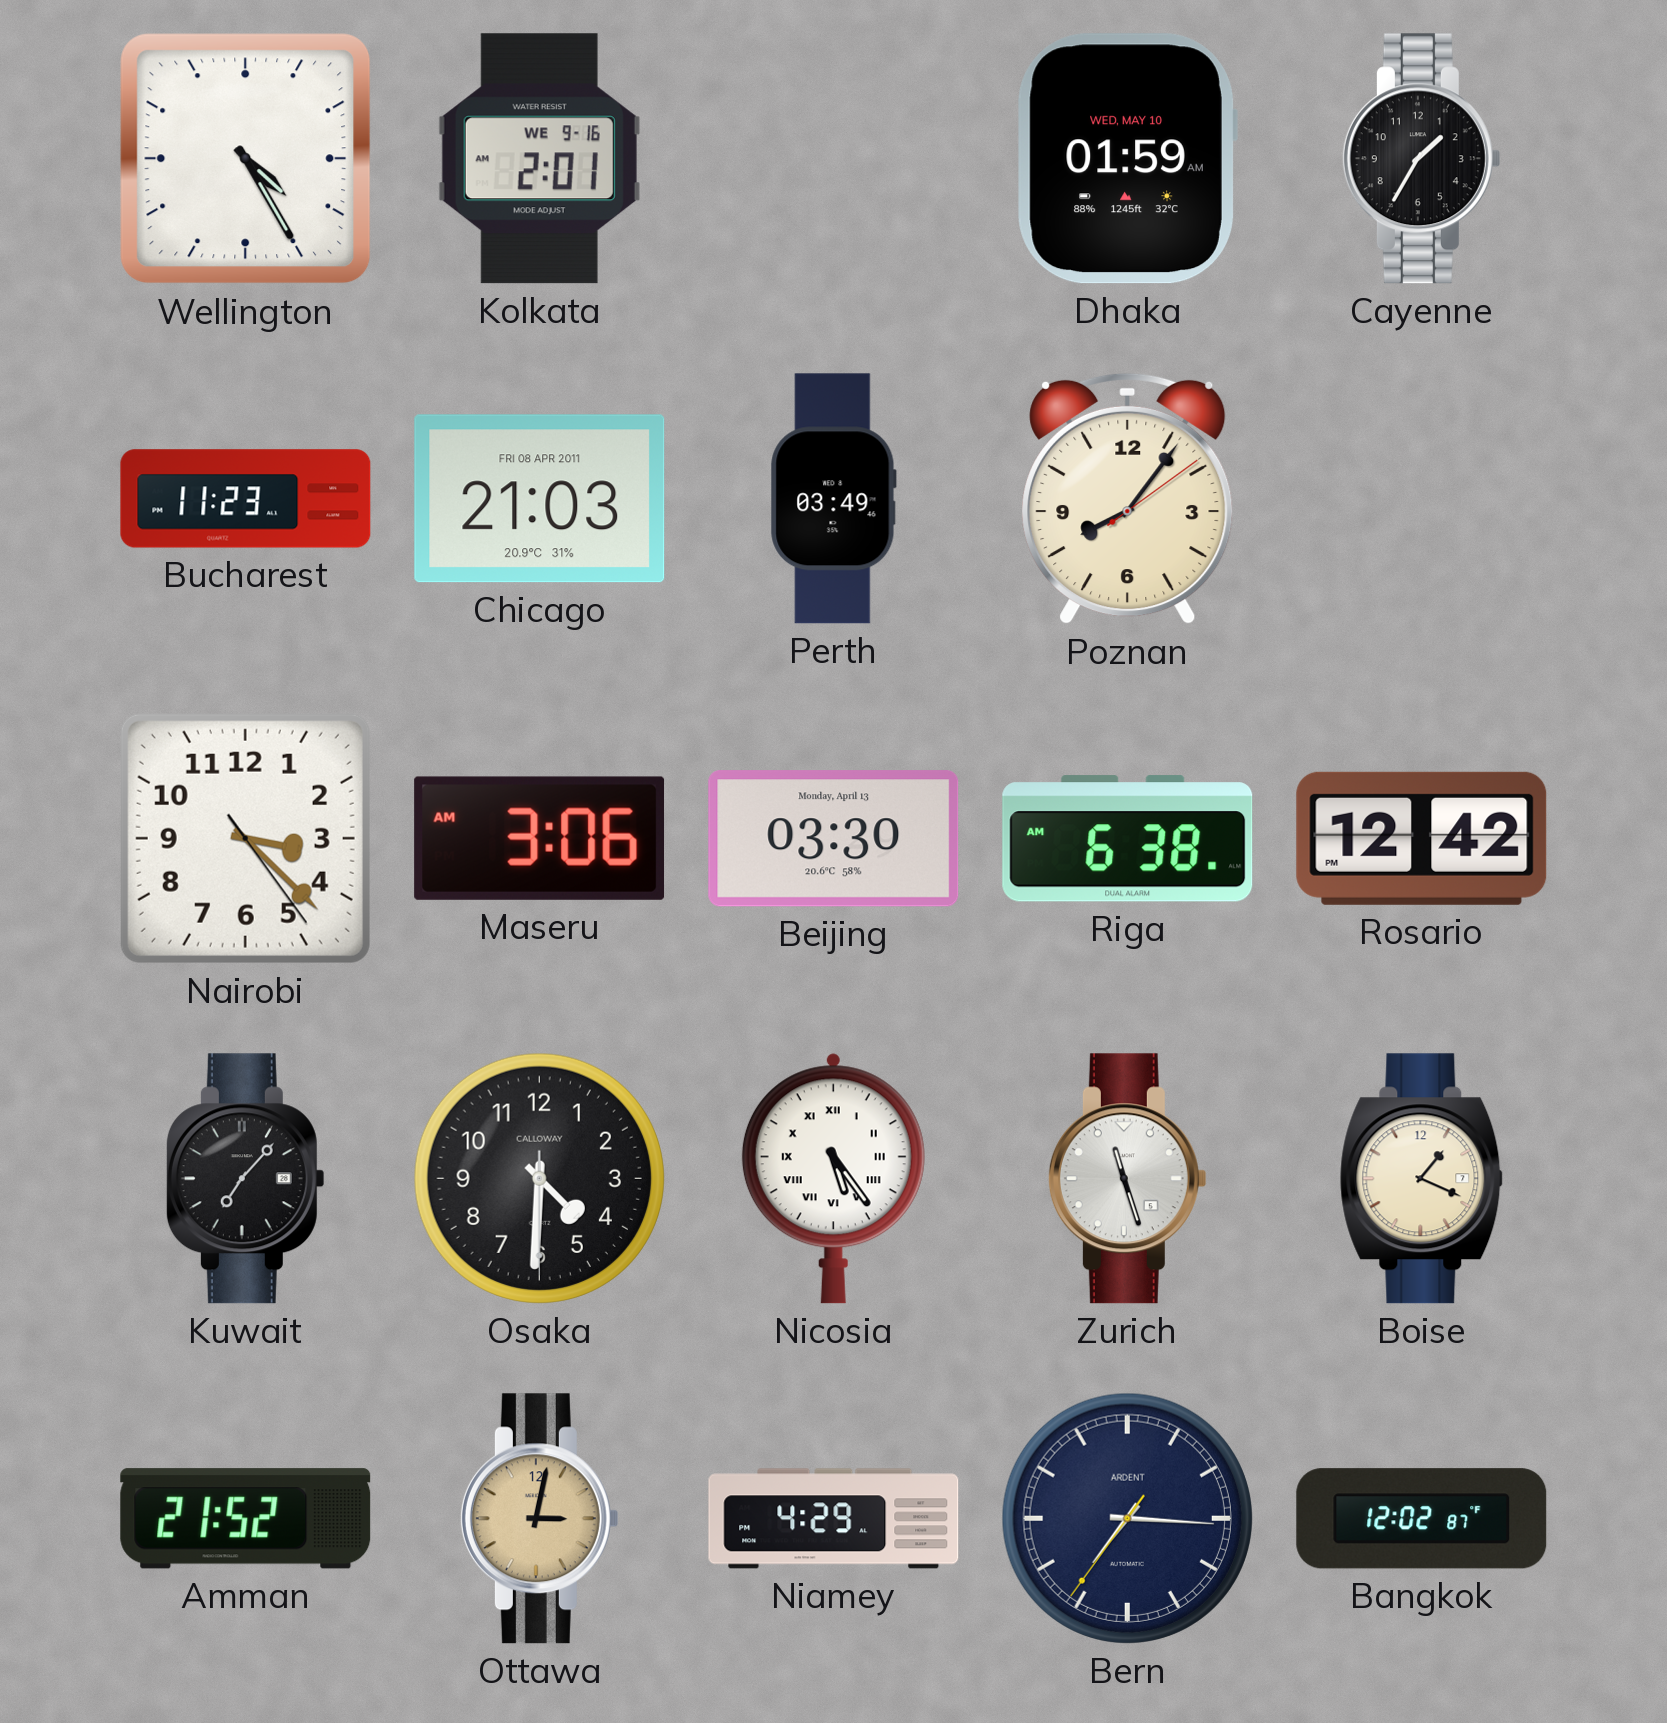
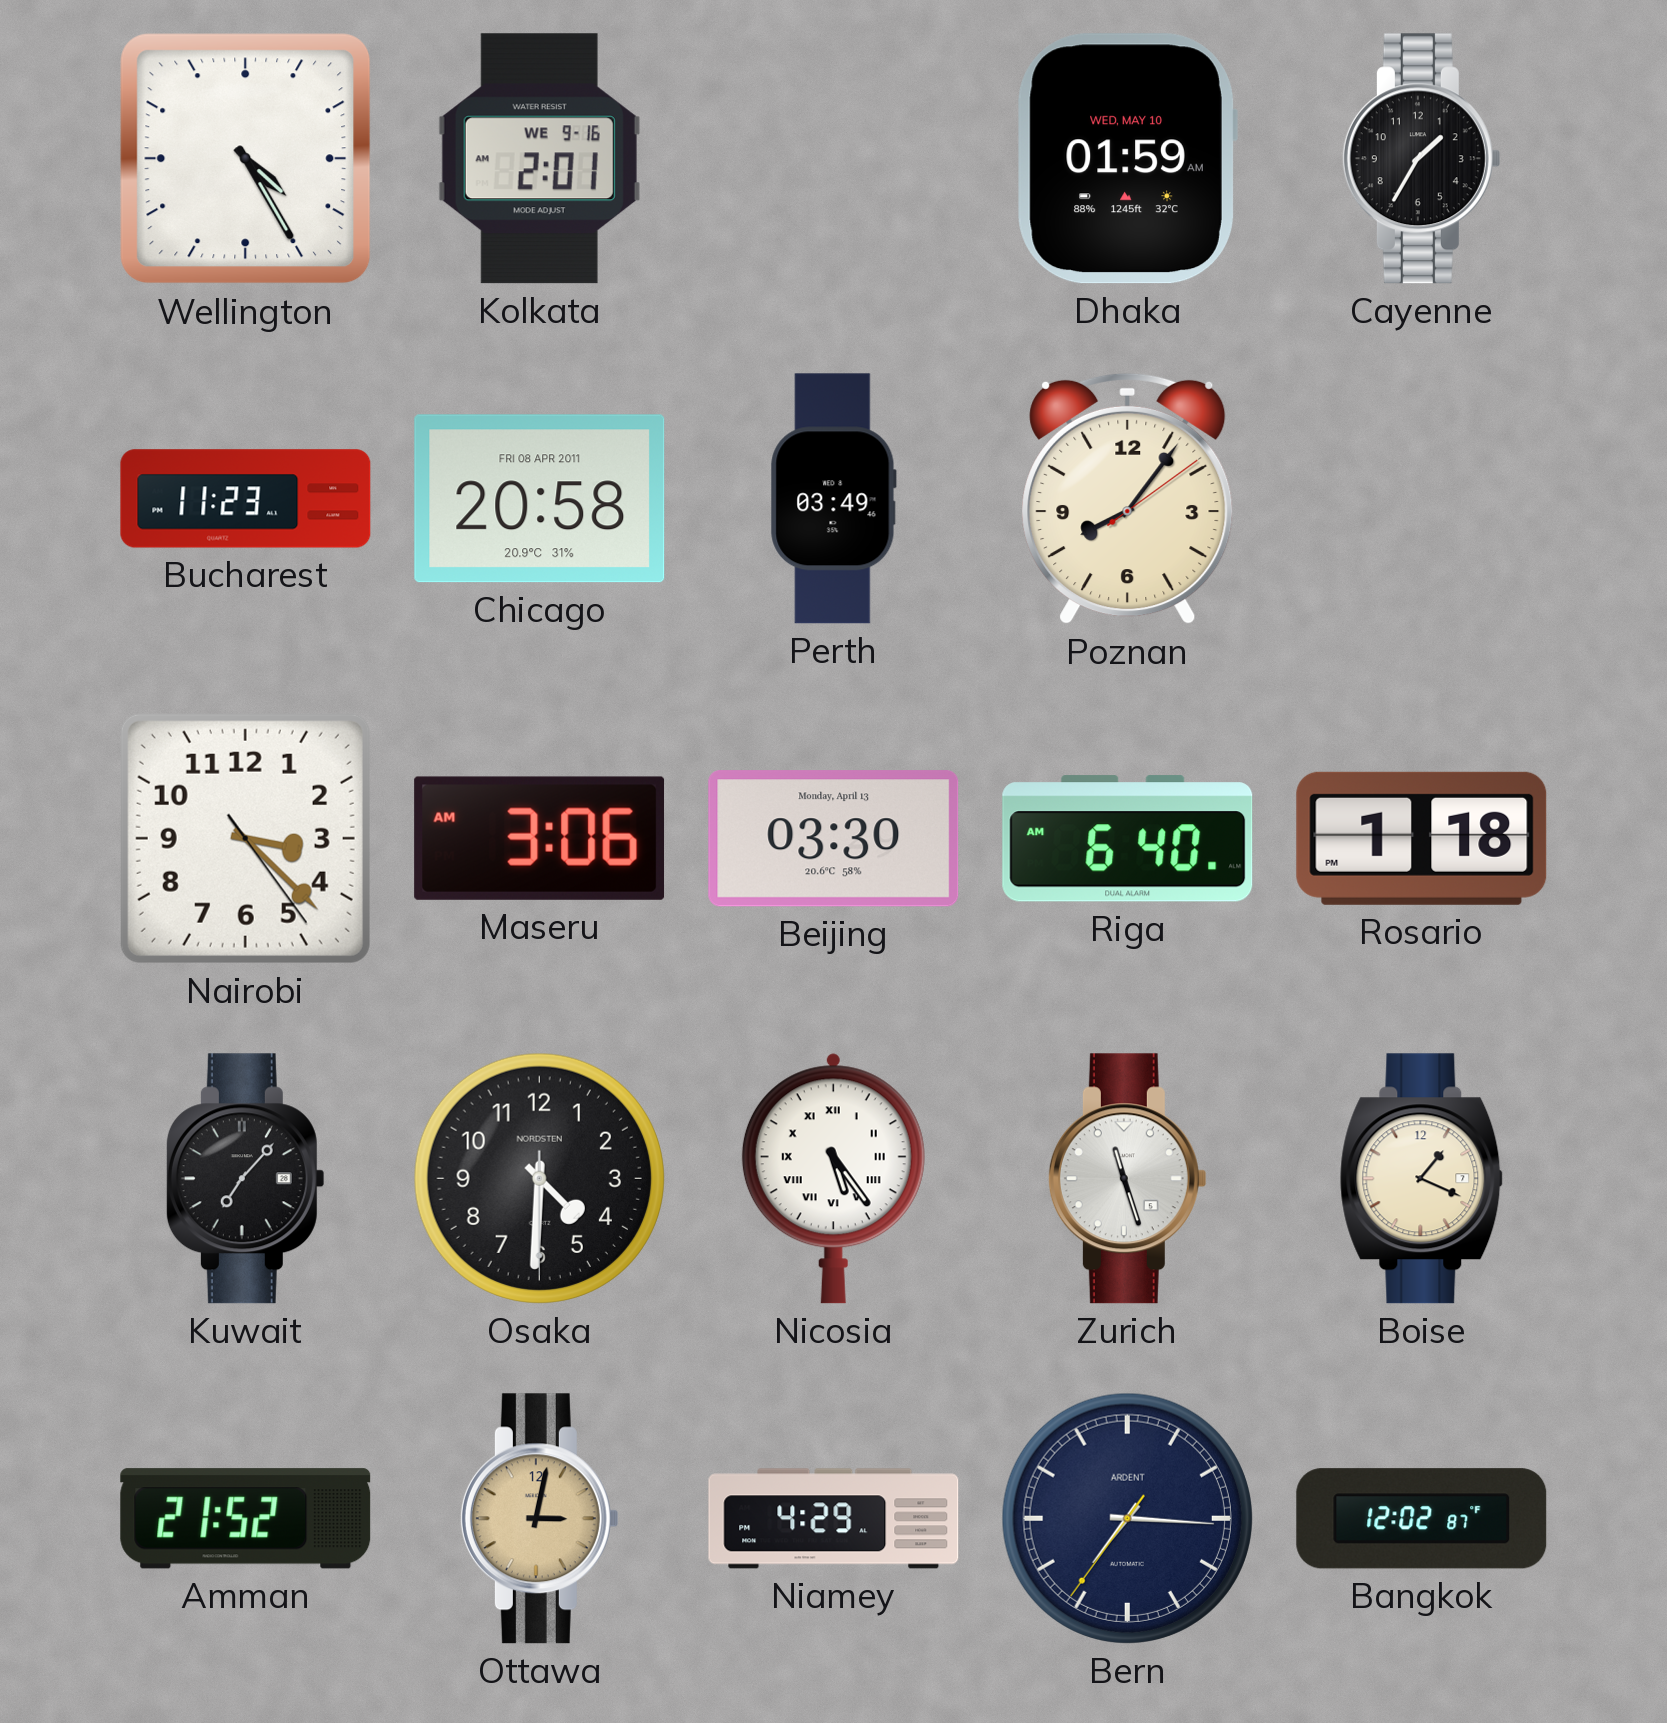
Chicago: 21:03 -> 20:58
Riga: 6:38 -> 6:40
Rosario: 12:42 -> 1:18
Osaka brand: CALLOWAY -> NORDSTEN
